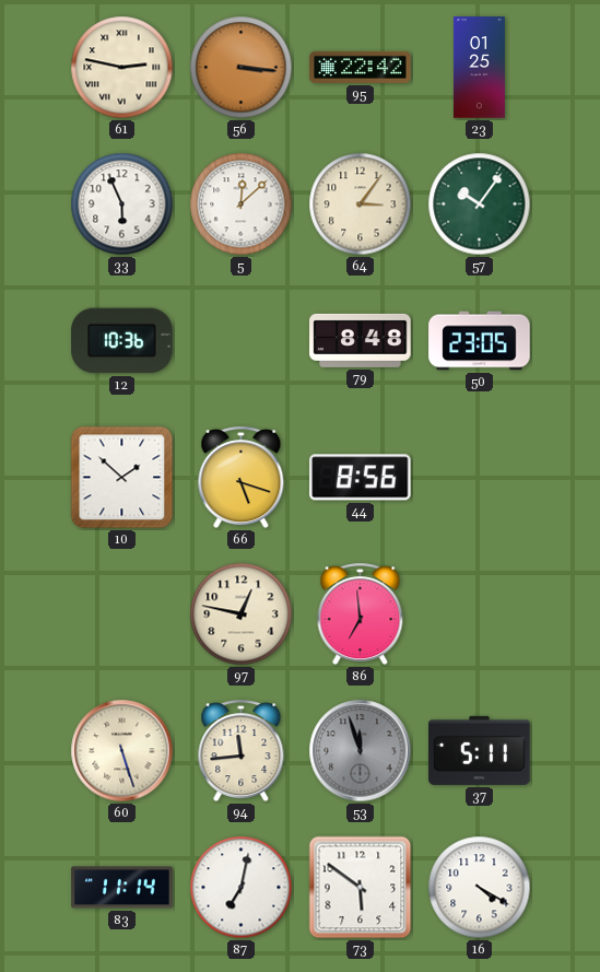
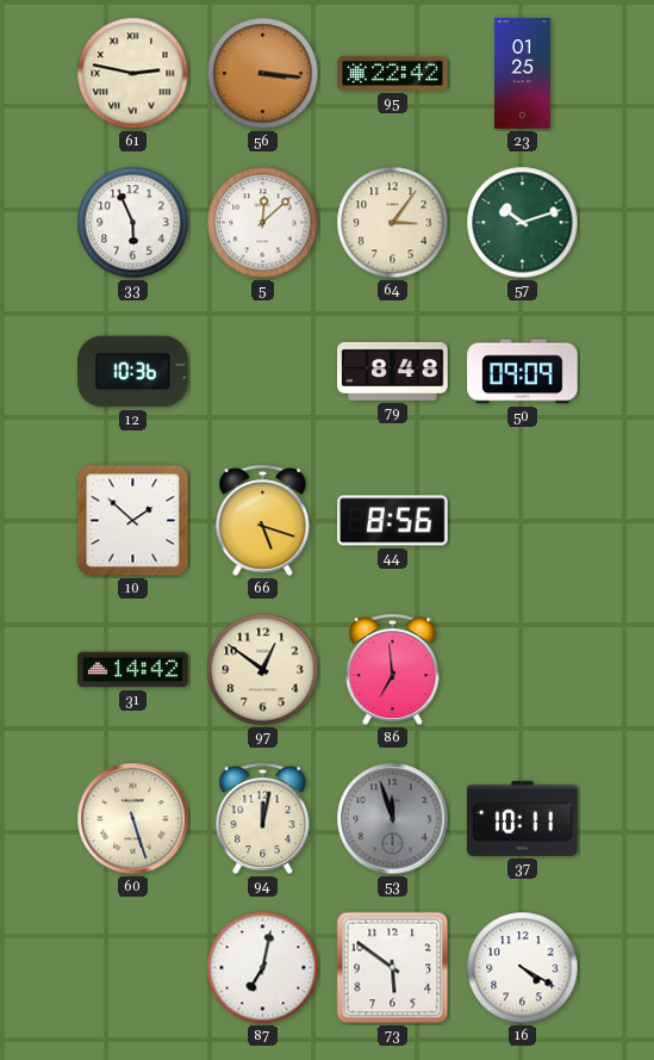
57: 10:06 -> 10:12
50: 23:05 -> 09:09
31: none -> 14:42
97: 12:47 -> 12:51
94: 11:44 -> 12:02
37: 5:11 -> 10:11
83: 11:14 -> none
